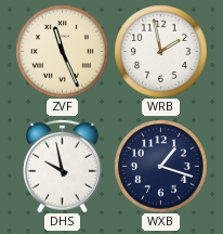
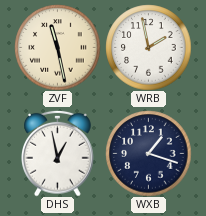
ZVF: 11:26 -> 11:28
DHS: 9:58 -> 12:58
